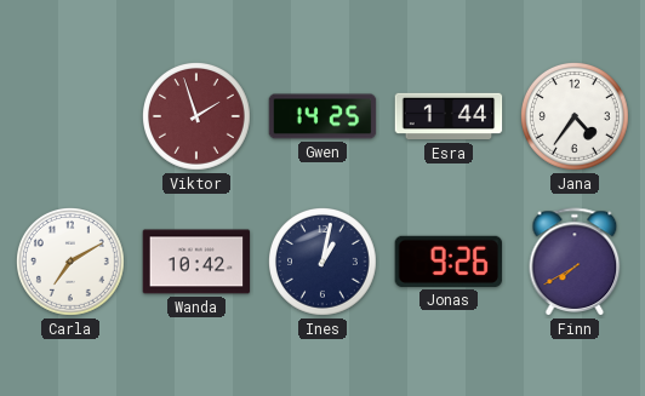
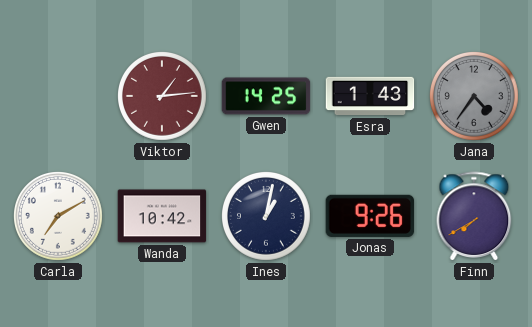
Viktor: 1:57 -> 1:14
Esra: 1:44 -> 1:43
Jana dial: white -> grey
